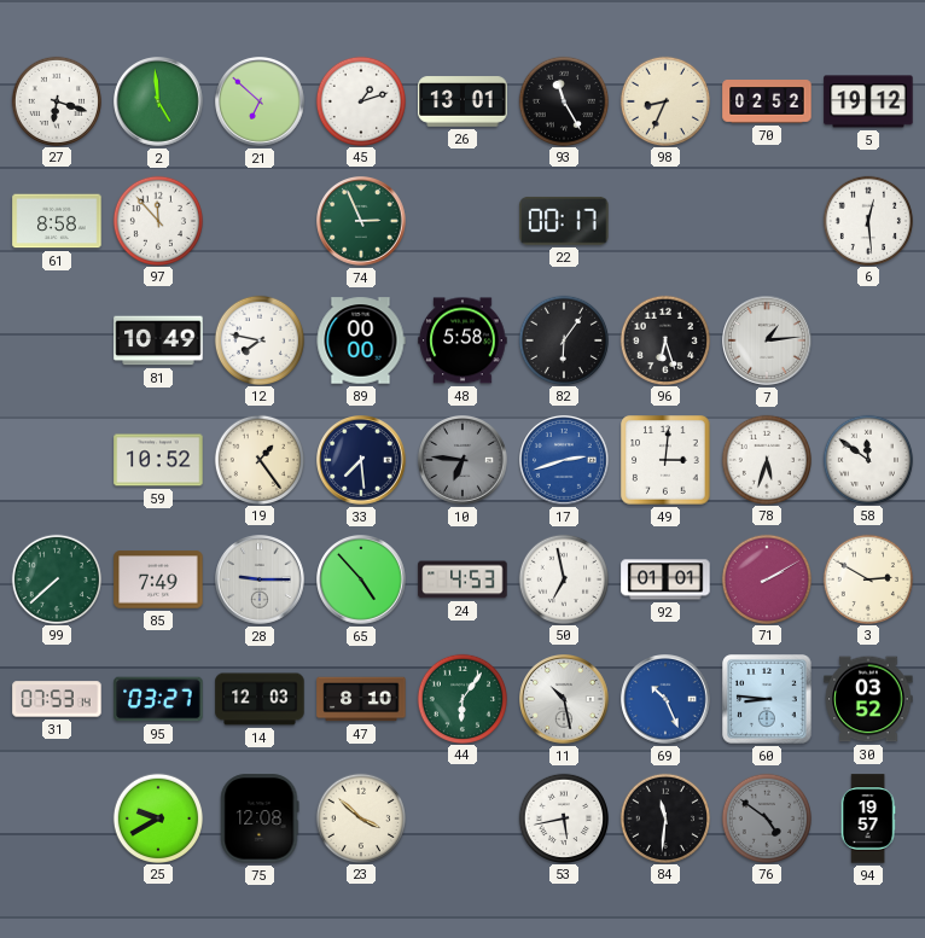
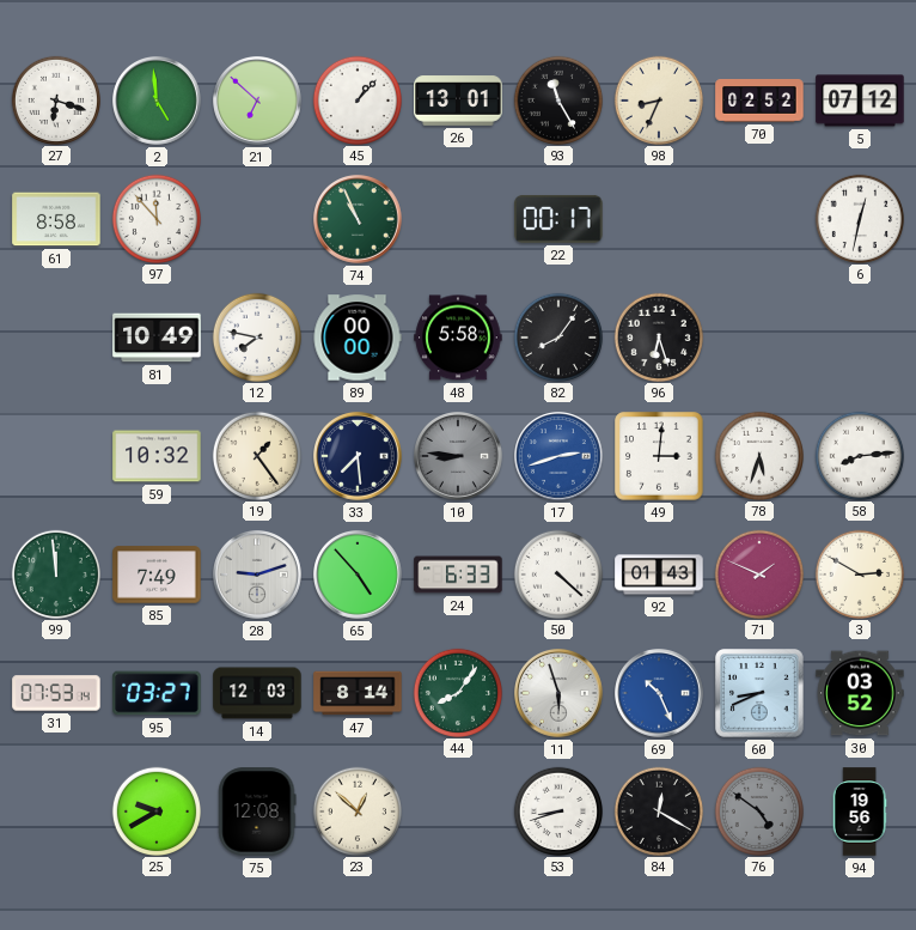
45: 1:12 -> 1:07
5: 19:12 -> 07:12
74: 2:56 -> 10:56
6: 12:29 -> 12:32
82: 6:06 -> 8:06
7: 1:14 -> none
59: 10:52 -> 10:32
10: 6:46 -> 8:46
58: 11:51 -> 8:14
99: 7:38 -> 11:59
28: 9:15 -> 9:12
24: 4:53 -> 6:33
50: 6:58 -> 4:22
92: 01:01 -> 01:43
71: 2:10 -> 1:49
47: 8:10 -> 8:14
44: 6:06 -> 8:06
11: 10:28 -> 5:57
60: 8:46 -> 8:41
23: 3:52 -> 12:52
53: 5:43 -> 8:42
84: 11:31 -> 12:20
94: 19:57 -> 19:56
